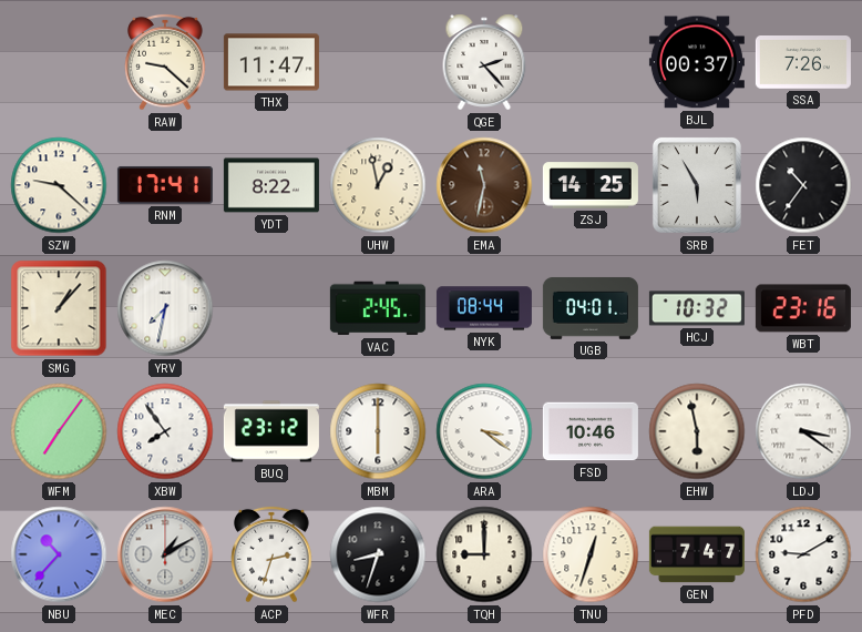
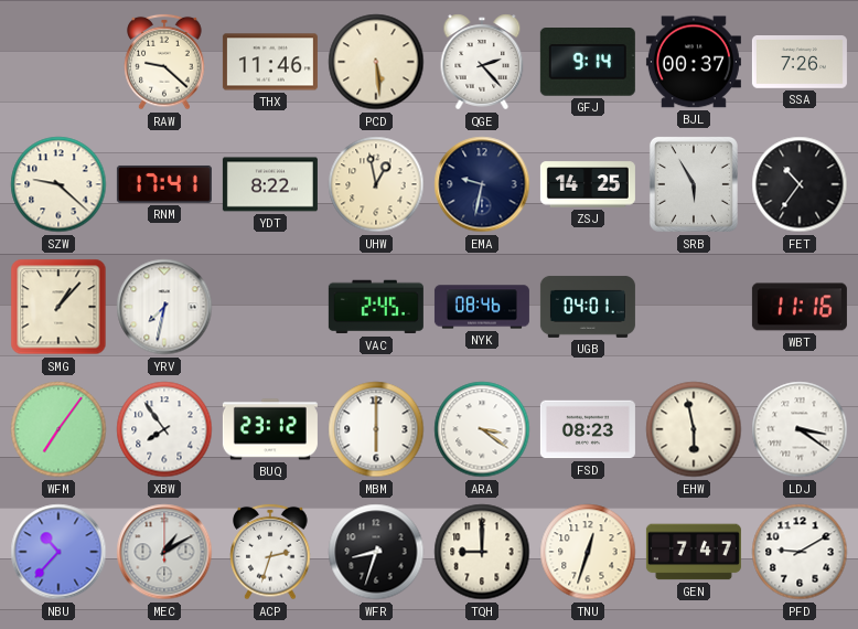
THX: 11:47 -> 11:46
PCD: none -> 5:29
GFJ: none -> 9:14
EMA: 11:32 -> 9:32
EMA dial: brown -> navy
NYK: 08:44 -> 08:46
HCJ: 10:32 -> none
WBT: 23:16 -> 11:16
FSD: 10:46 -> 08:23
